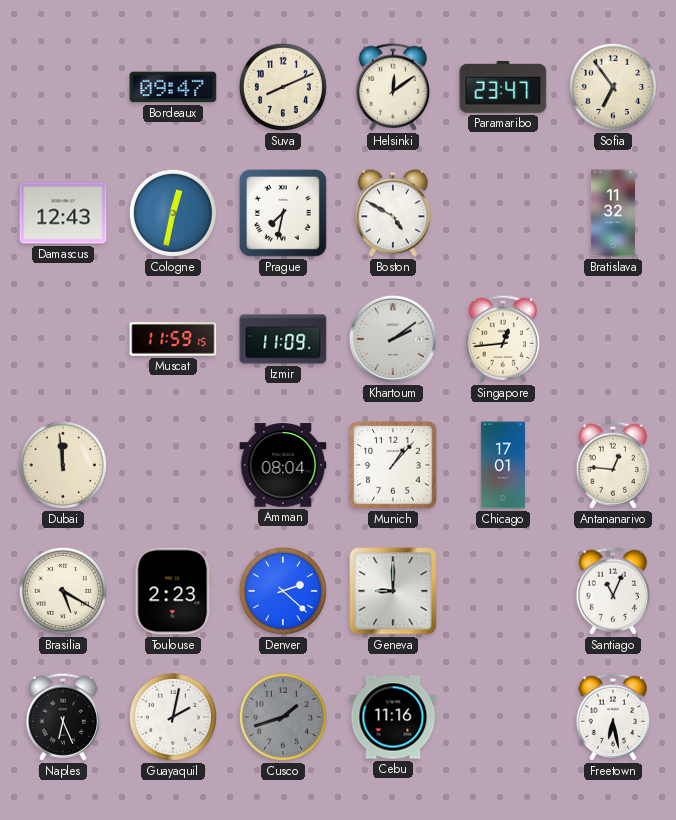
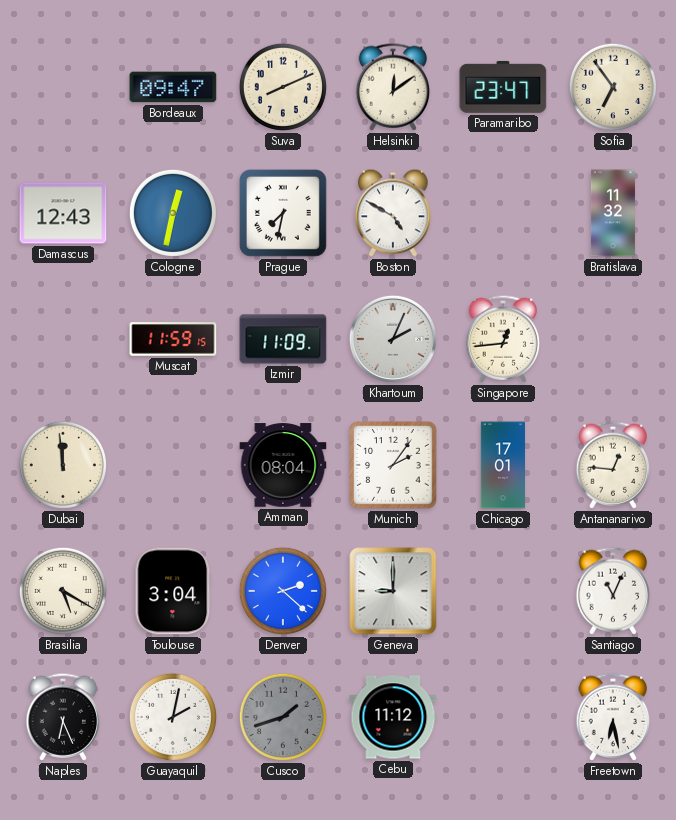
Khartoum: 2:09 -> 2:04
Munich: 1:07 -> 2:06
Toulouse: 2:23 -> 3:04
Cebu: 11:16 -> 11:12
